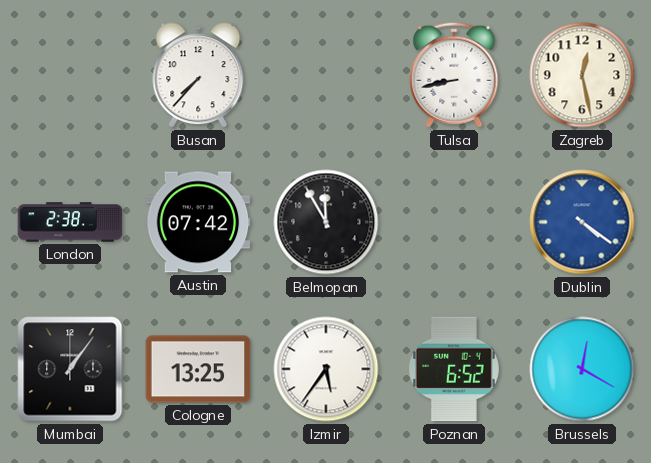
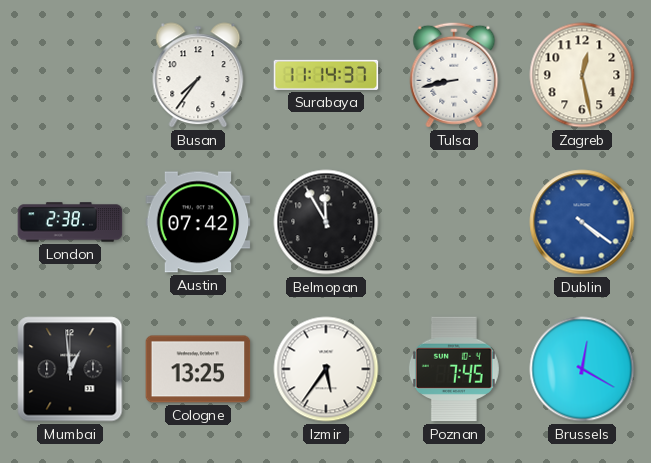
Busan: 7:37 -> 7:36
Surabaya: none -> 11:14
Mumbai: 1:06 -> 12:59
Poznan: 6:52 -> 7:45
